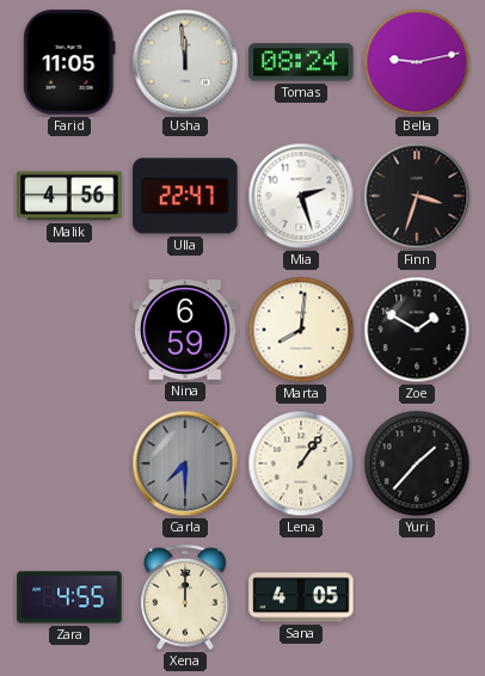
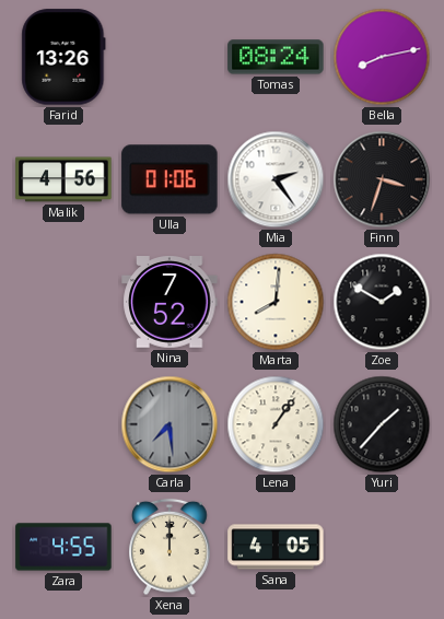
Farid: 11:05 -> 13:26
Usha: 11:59 -> none
Bella: 9:13 -> 8:13
Ulla: 22:47 -> 01:06
Mia: 2:27 -> 2:24
Nina: 6:59 -> 7:52
Carla: 7:30 -> 7:29
